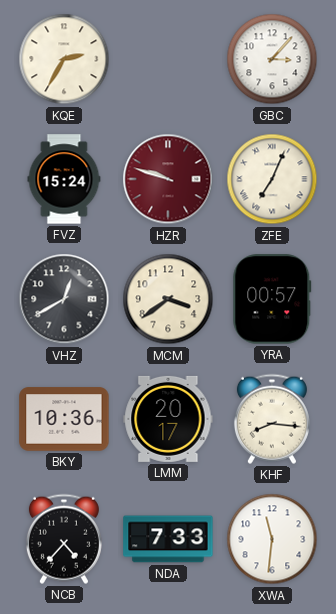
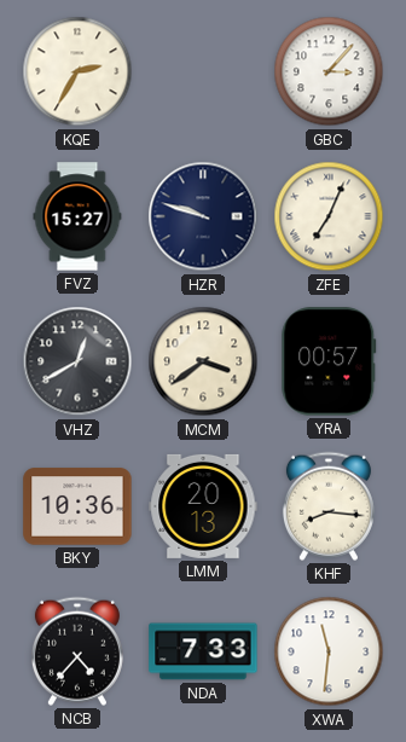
FVZ: 15:24 -> 15:27
HZR dial: burgundy -> navy
LMM: 20:17 -> 20:13
